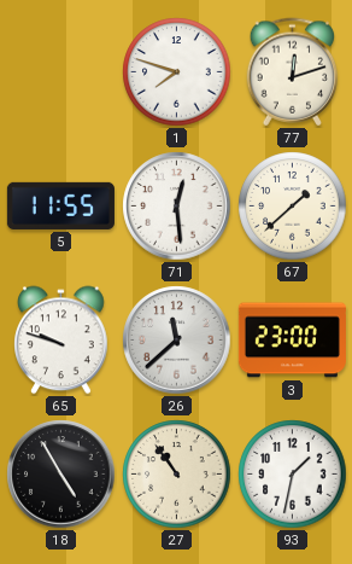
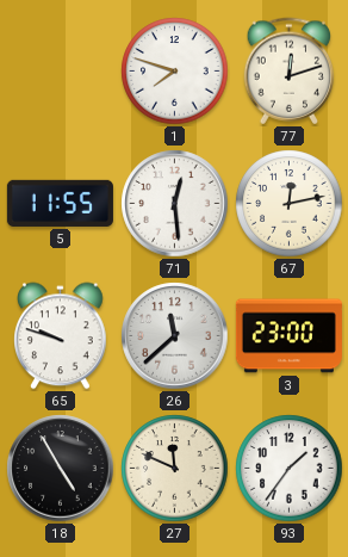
67: 1:38 -> 12:13
27: 10:54 -> 11:49
93: 1:32 -> 1:36
